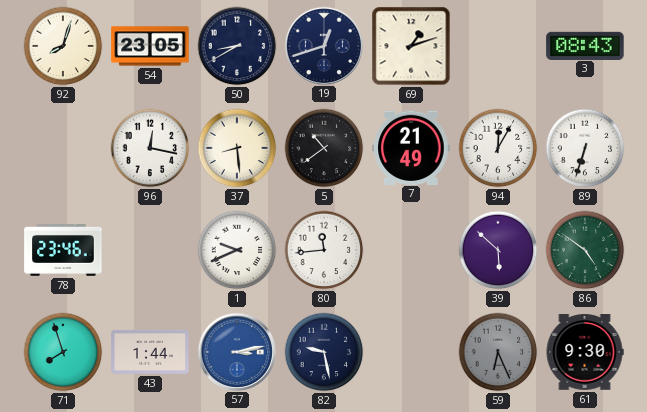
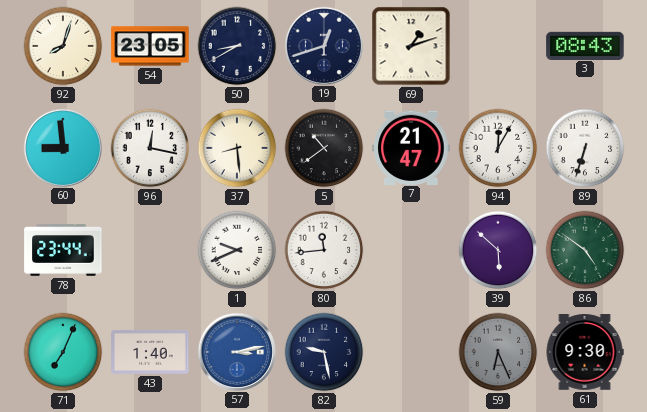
60: none -> 8:59
7: 21:49 -> 21:47
78: 23:46 -> 23:44
71: 7:57 -> 7:04
43: 1:44 -> 1:40
